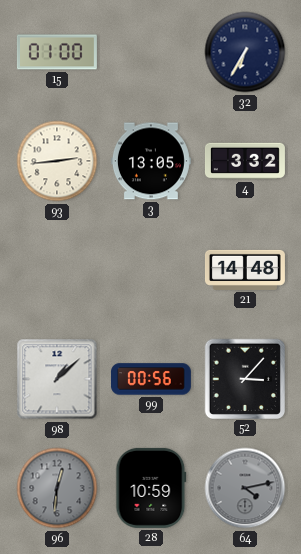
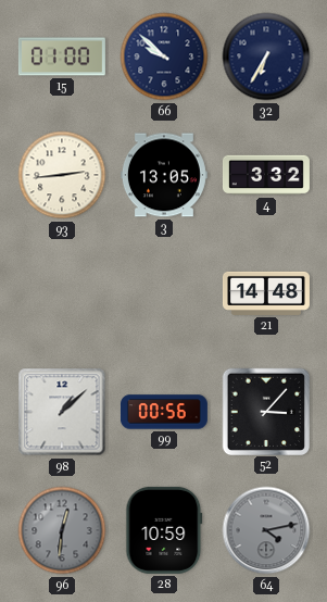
66: none -> 9:52
